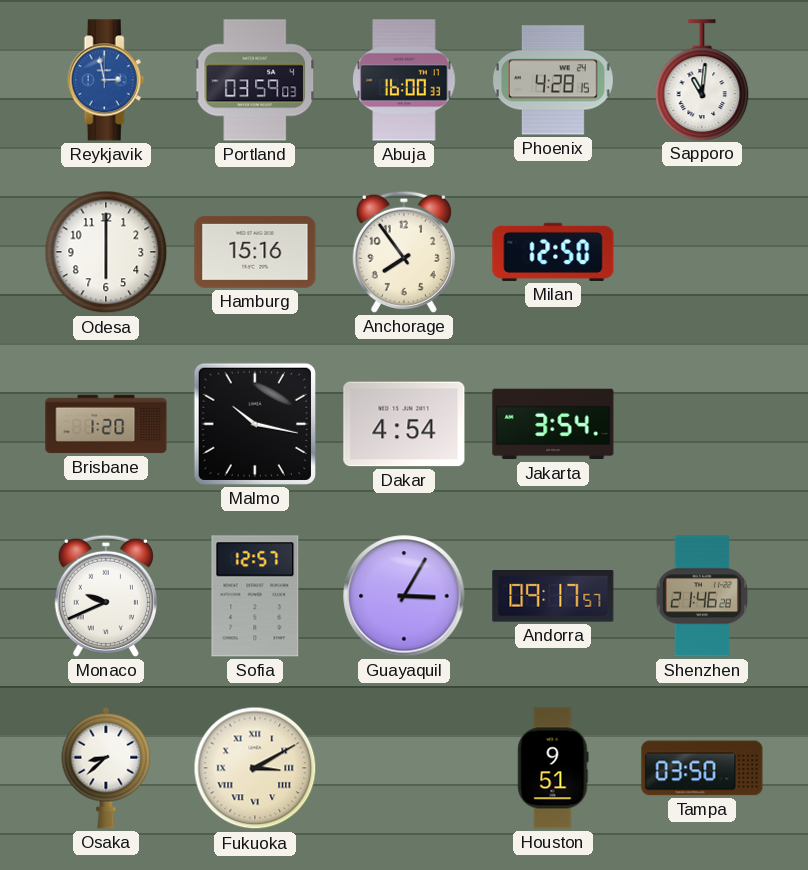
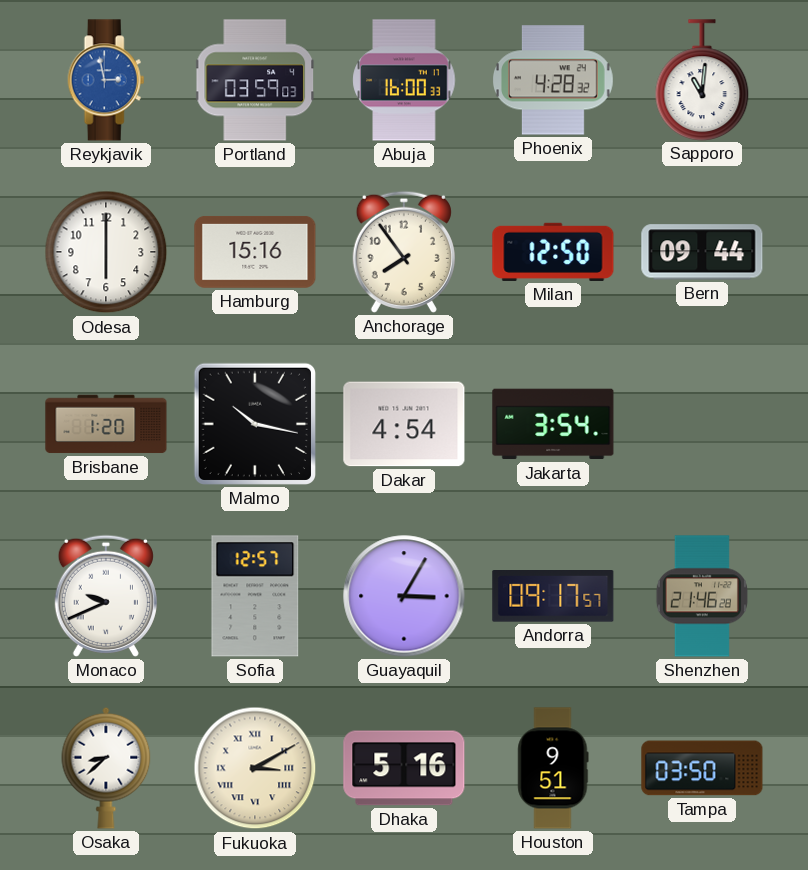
Phoenix: 4:28:15 -> 4:28:32
Bern: none -> 09:44
Dhaka: none -> 5:16
